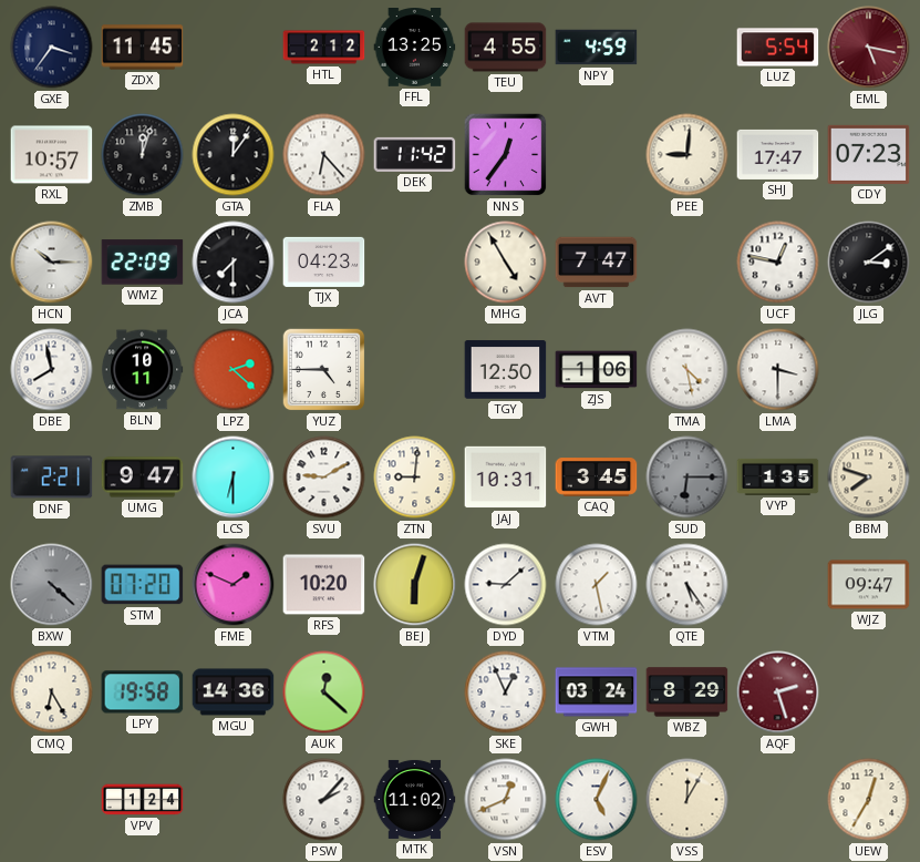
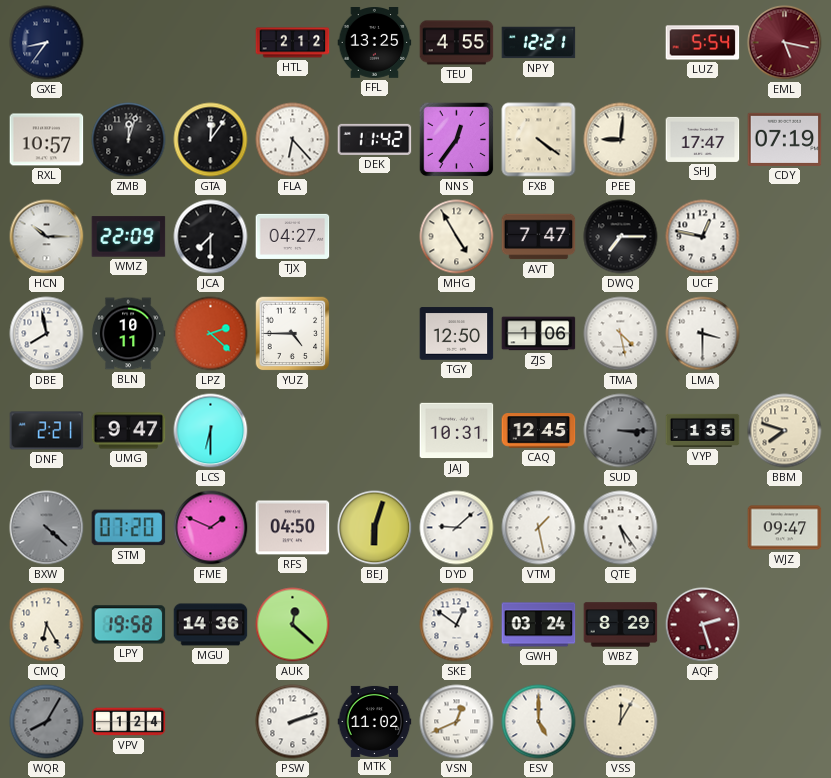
GXE: 3:36 -> 8:36
ZDX: 11:45 -> none
NPY: 4:59 -> 12:21
FXB: none -> 4:21
CDY: 07:23 -> 07:19
TJX: 04:23 -> 04:27
DWQ: none -> 7:15
JLG: 3:09 -> none
SVU: 9:10 -> none
ZTN: 9:01 -> none
CAQ: 3:45 -> 12:45
SUD: 6:15 -> 3:15
RFS: 10:20 -> 04:50
SKE: 12:56 -> 12:51
WQR: none -> 8:05
PSW: 2:07 -> 2:12
ESV: 5:04 -> 5:00
UEW: 12:35 -> none
